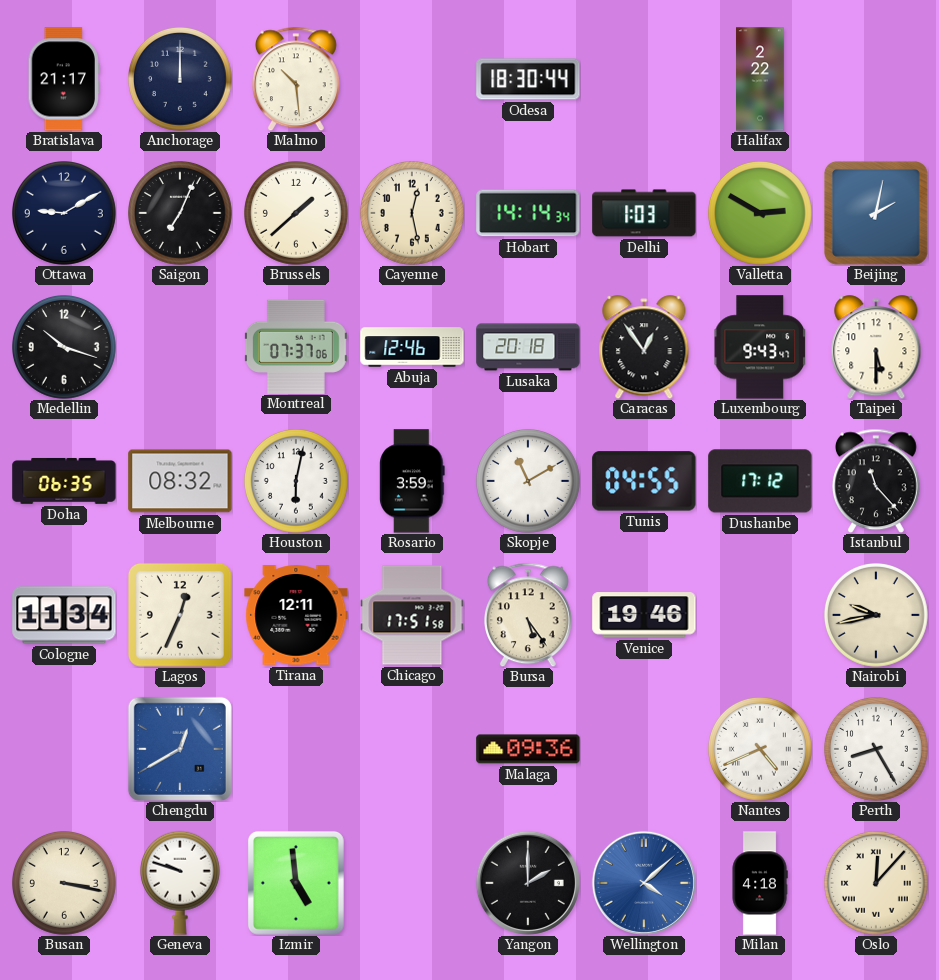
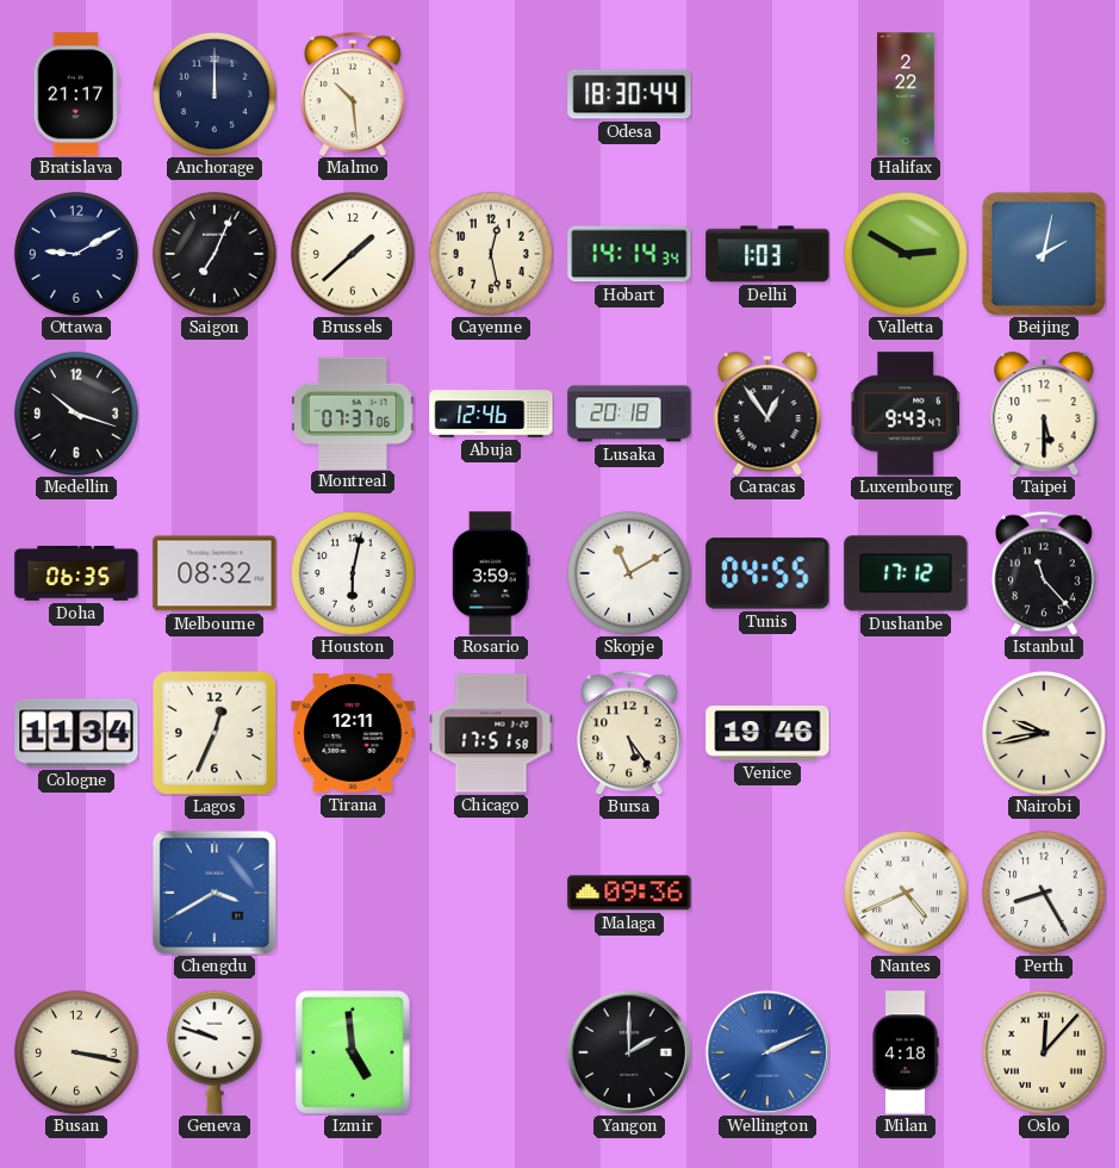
Chengdu: 12:40 -> 3:40
Wellington: 4:08 -> 2:11
